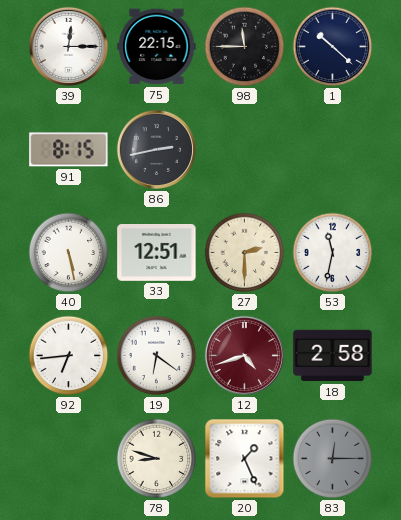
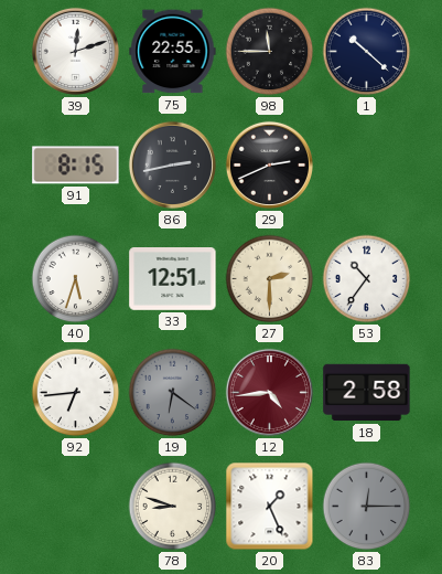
39: 12:15 -> 12:12
75: 22:15 -> 22:55
29: none -> 2:41
40: 5:28 -> 5:33
53: 11:32 -> 10:36
19 dial: white -> grey
12: 4:42 -> 4:44
